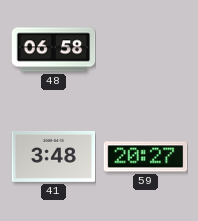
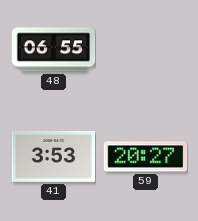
48: 06:58 -> 06:55
41: 3:48 -> 3:53
